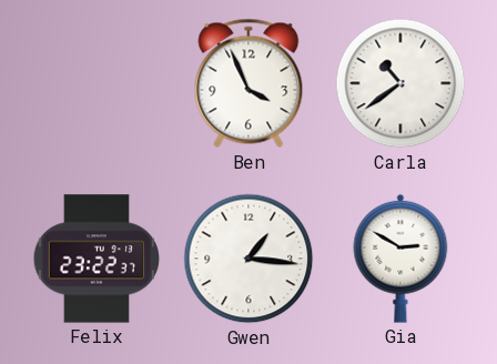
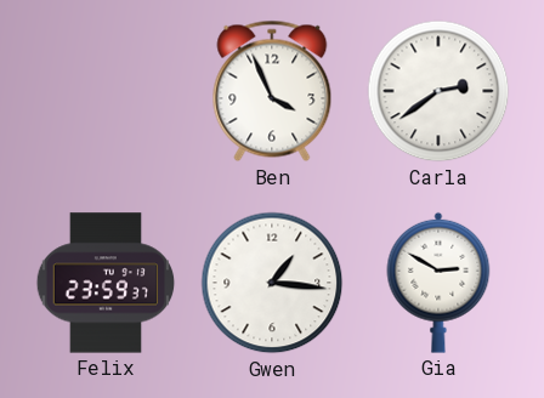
Carla: 10:39 -> 2:39
Felix: 23:22 -> 23:59
